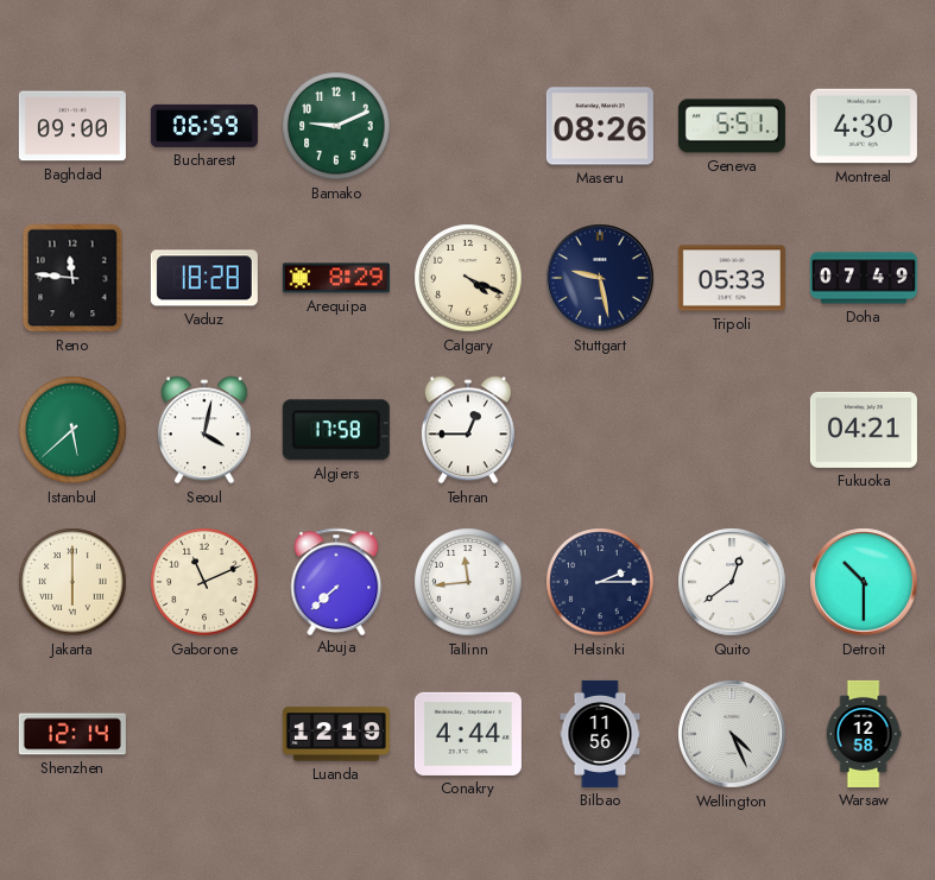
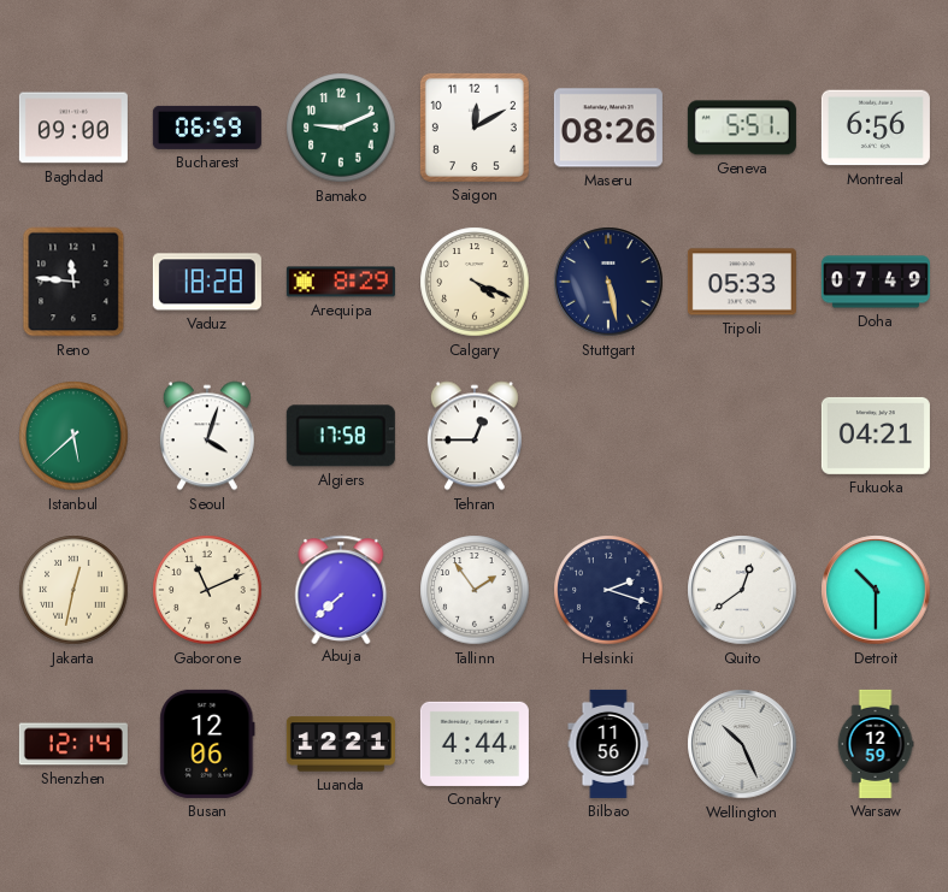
Saigon: none -> 12:10
Montreal: 4:30 -> 6:56
Stuttgart: 9:28 -> 5:28
Seoul: 4:02 -> 4:03
Jakarta: 6:00 -> 12:32
Tallinn: 11:44 -> 1:54
Helsinki: 2:15 -> 2:18
Busan: none -> 12:06
Luanda: 12:19 -> 12:21
Wellington: 4:26 -> 10:26
Warsaw: 12:58 -> 12:59
